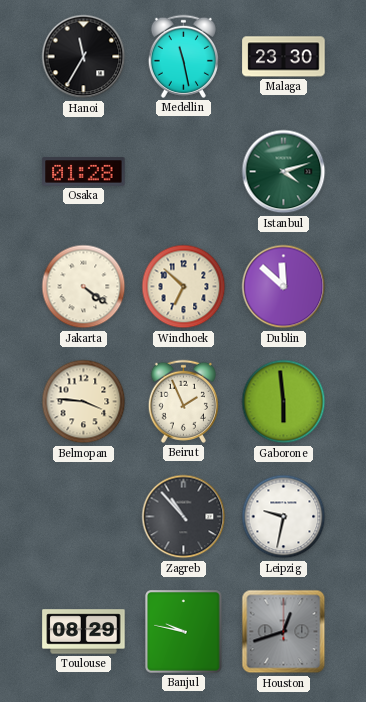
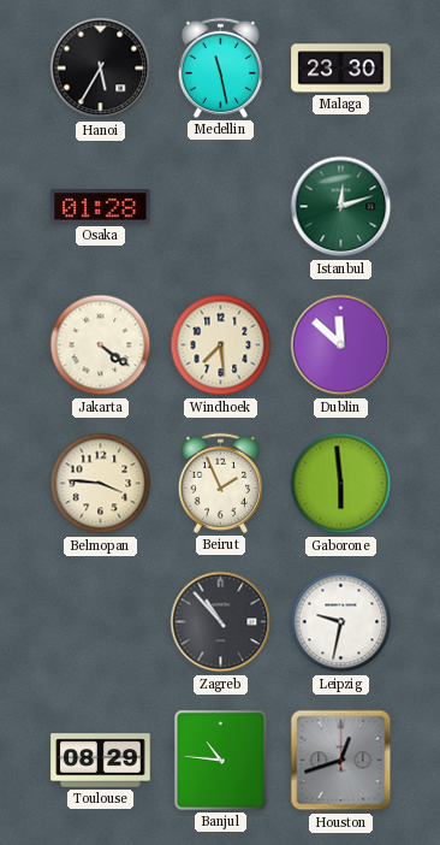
Hanoi: 11:35 -> 5:35
Istanbul: 4:12 -> 12:12
Windhoek: 6:52 -> 7:29
Banjul: 9:47 -> 10:46
